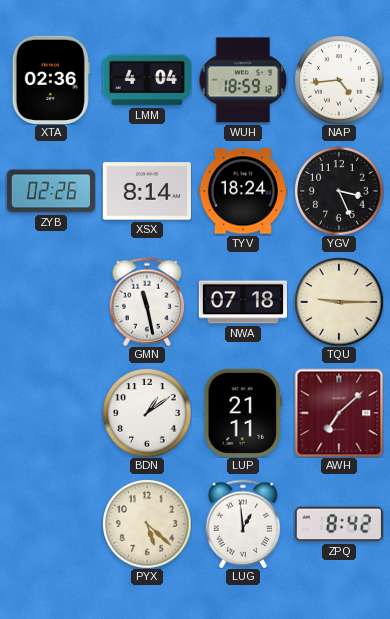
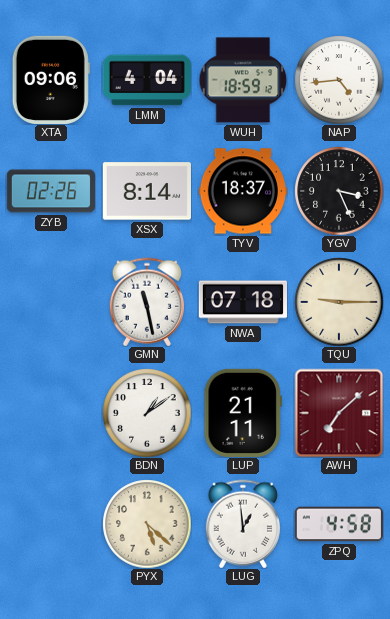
XTA: 02:36 -> 09:06
TYV: 18:24 -> 18:37
ZPQ: 8:42 -> 4:58
